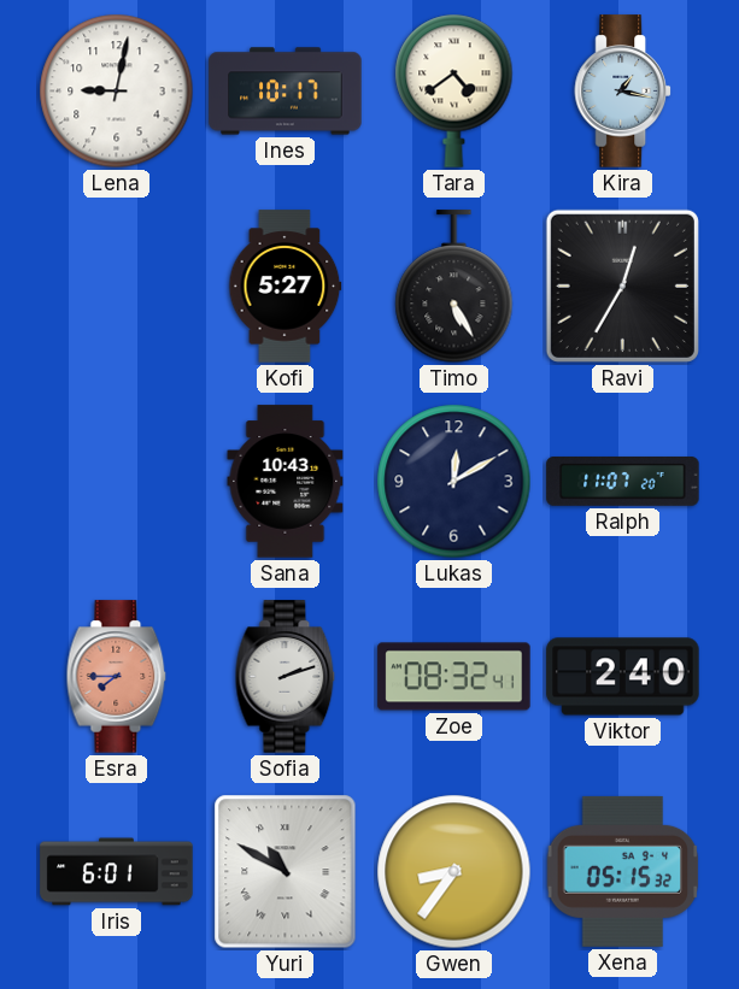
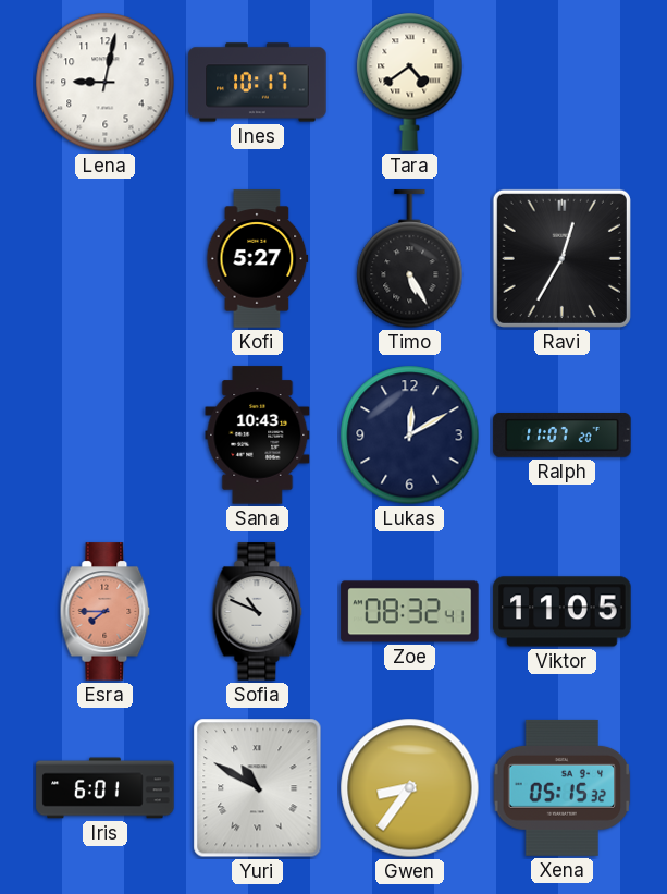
Kira: 1:17 -> none
Sofia: 2:12 -> 10:49
Viktor: 2:40 -> 11:05
